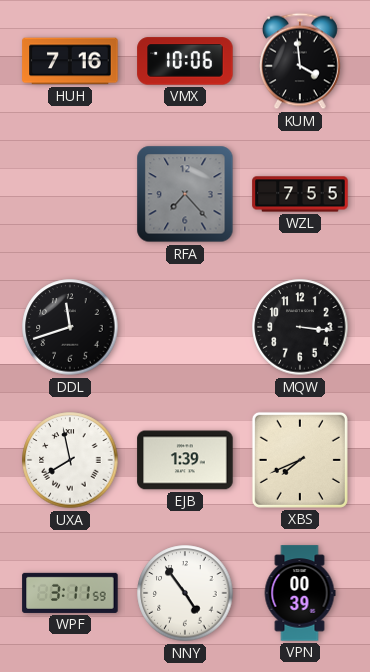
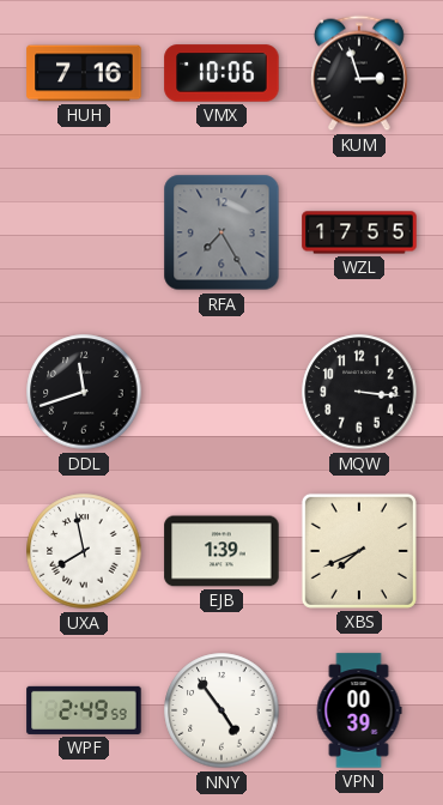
KUM: 3:59 -> 2:57
RFA: 7:23 -> 7:25
WZL: 7:55 -> 17:55
WPF: 3:11 -> 2:49
